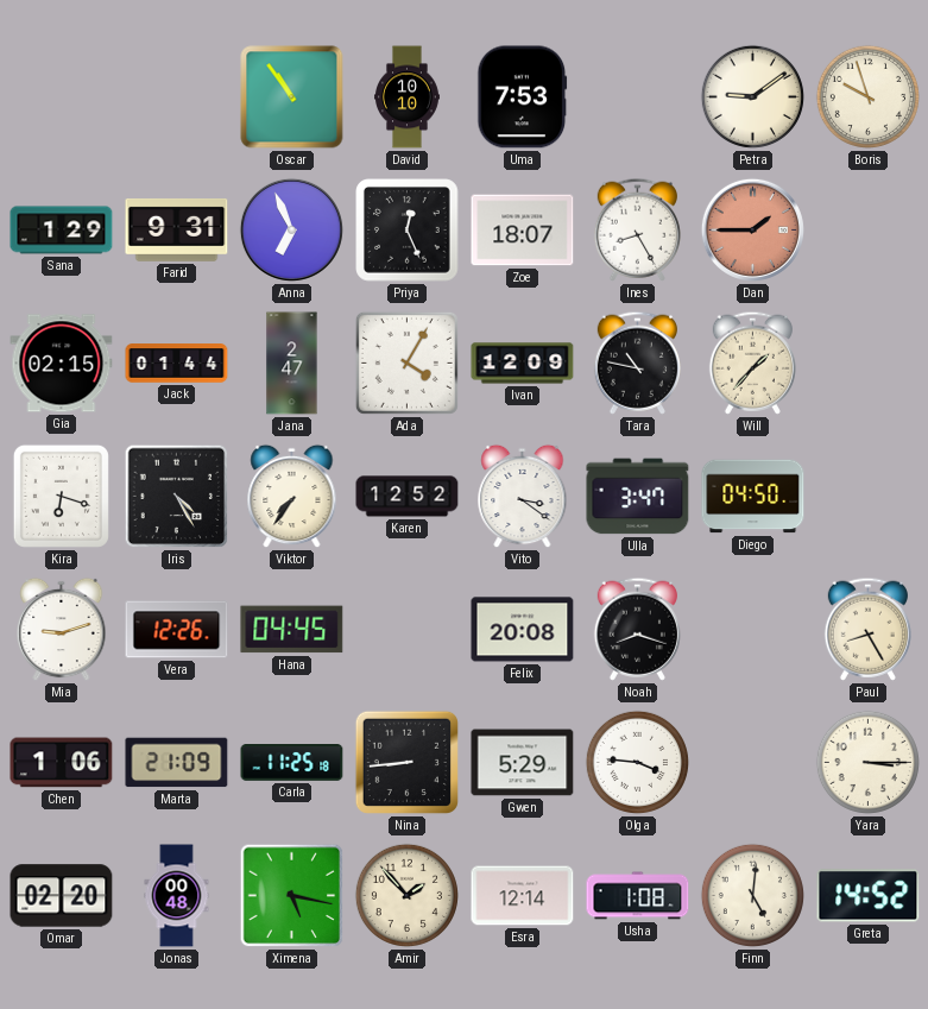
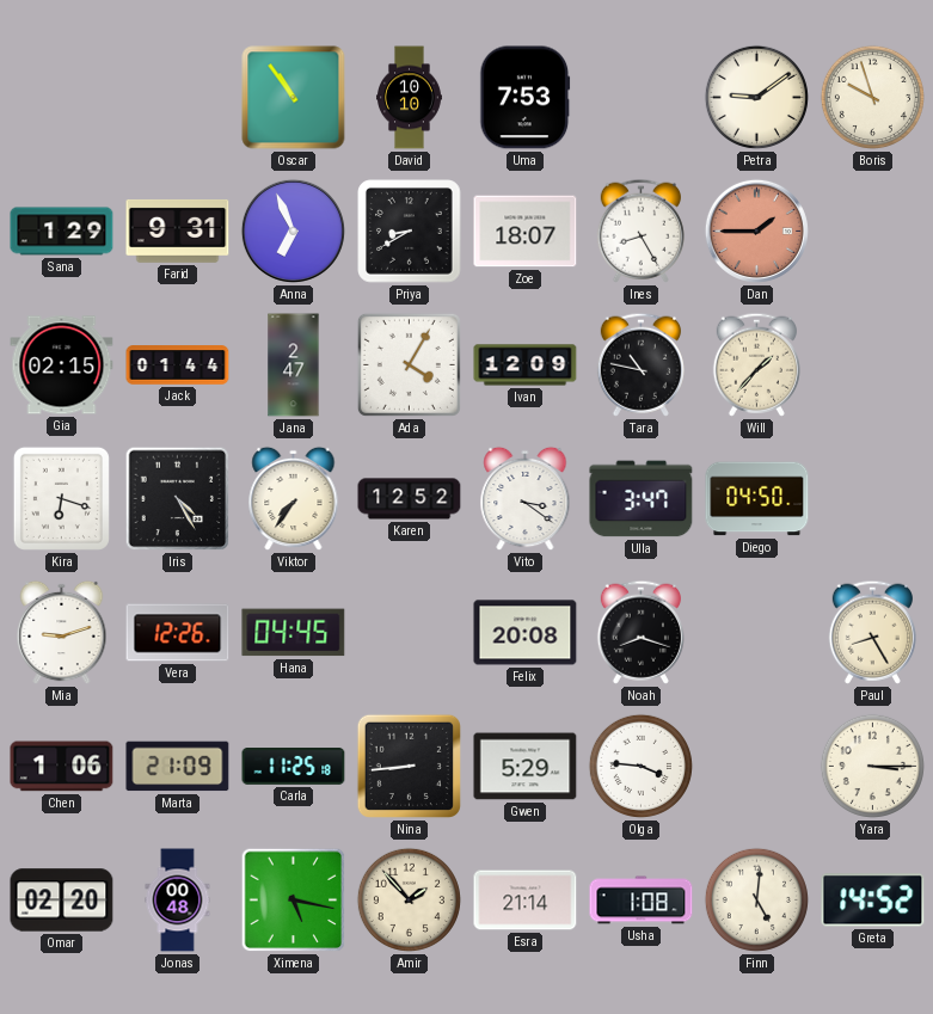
Priya: 12:26 -> 8:40
Esra: 12:14 -> 21:14
